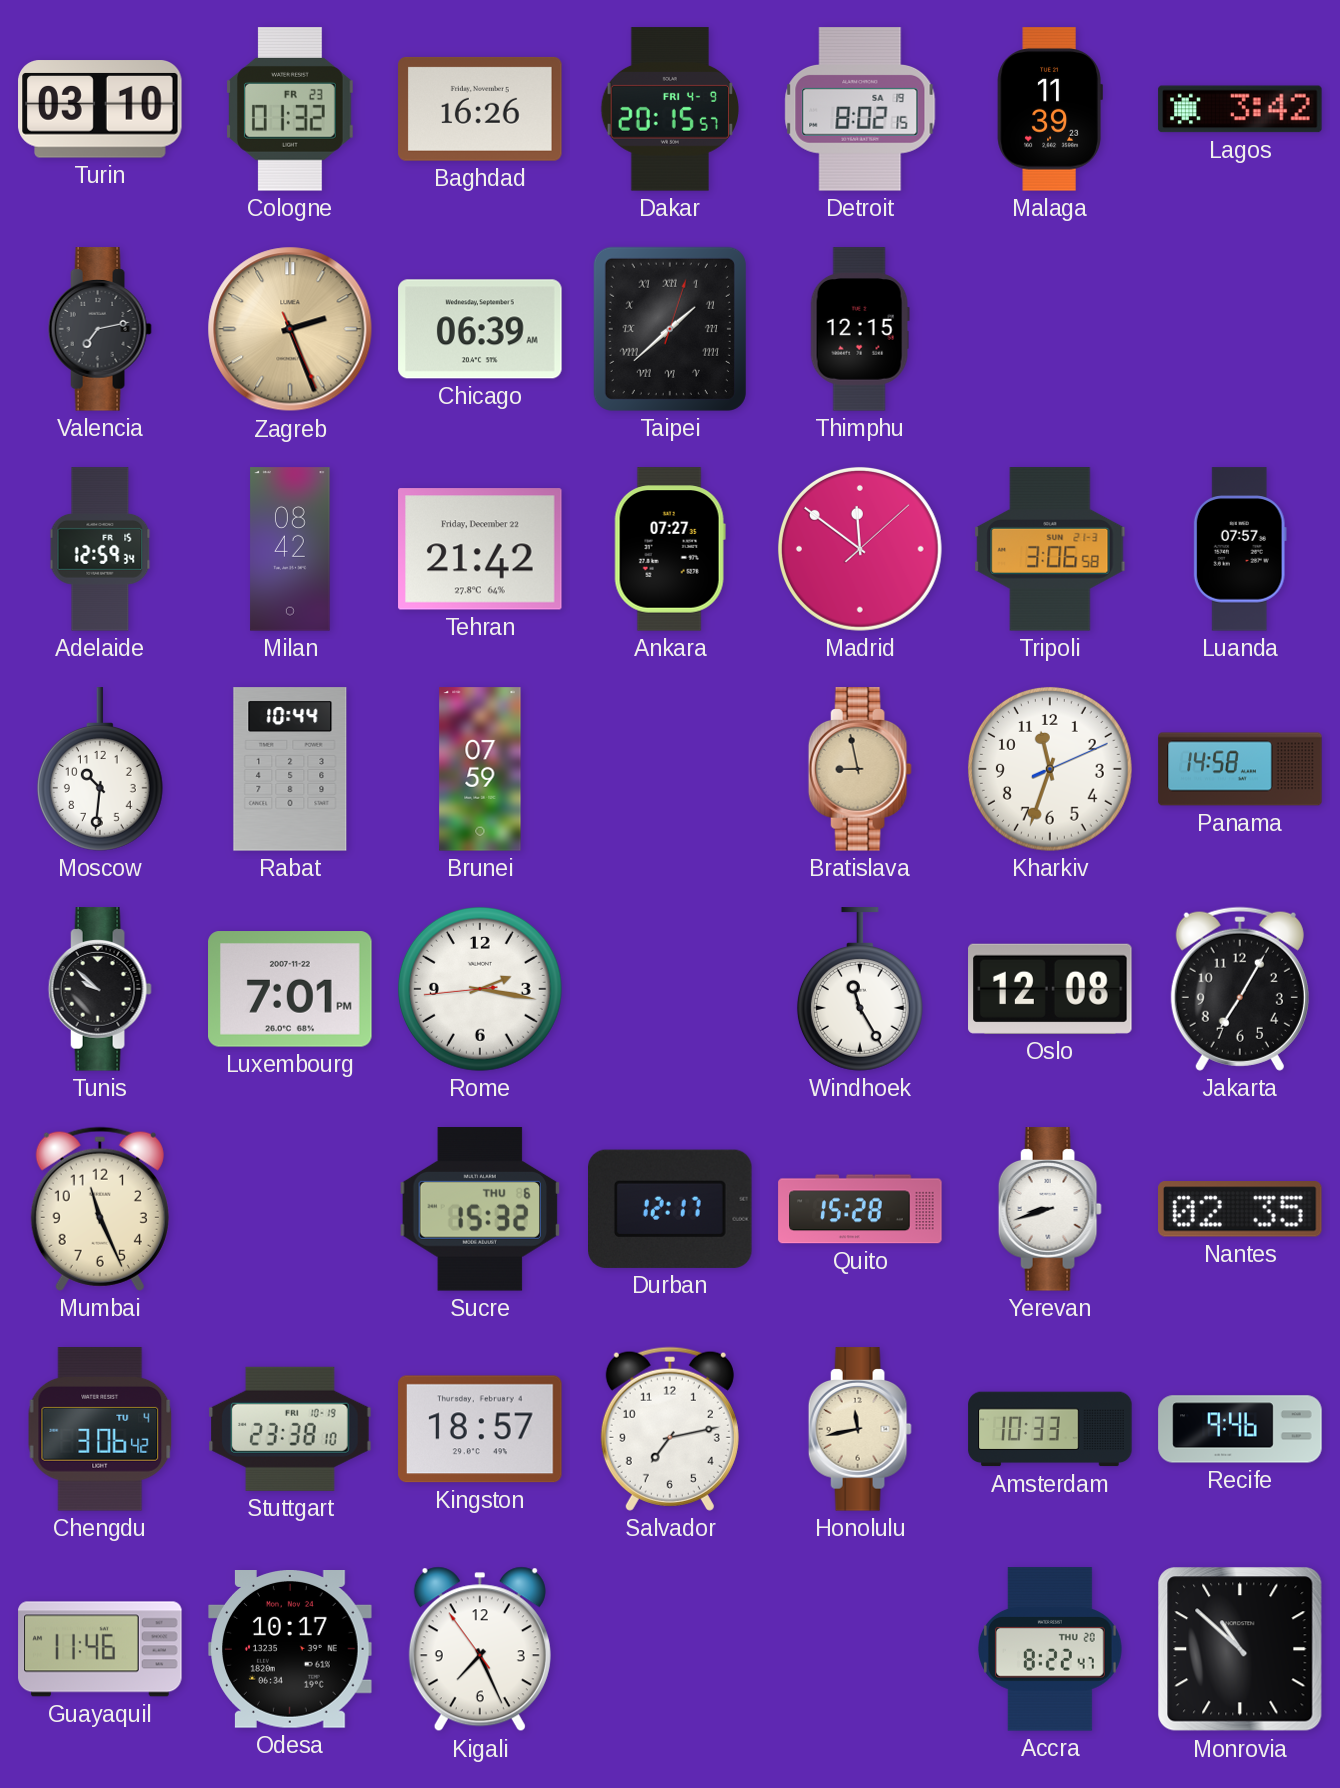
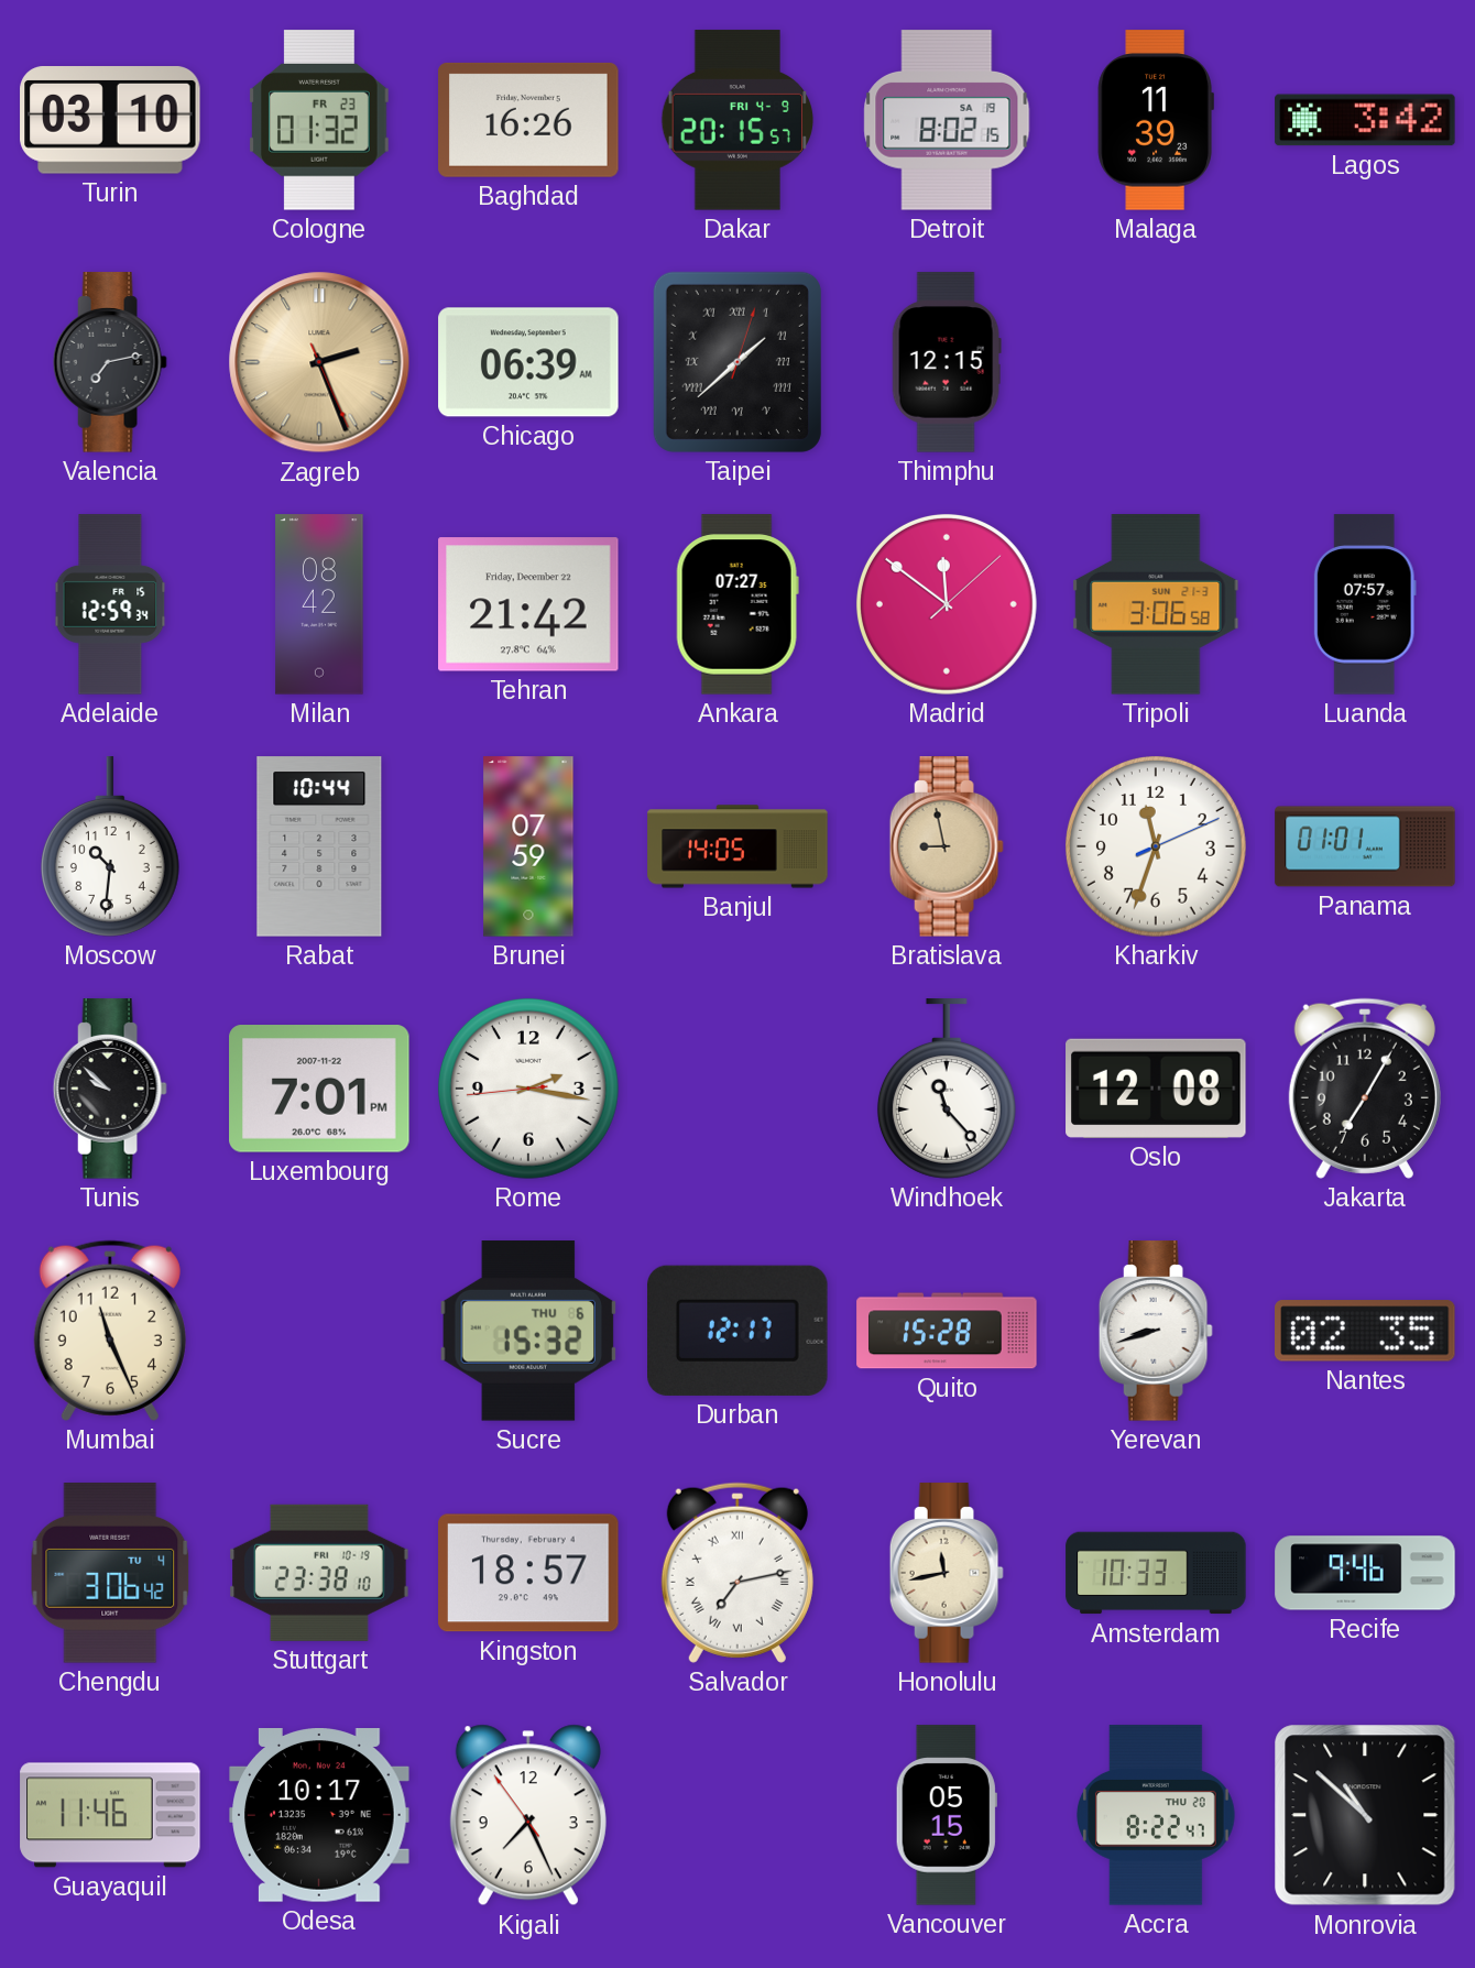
Banjul: none -> 14:05
Panama: 14:58 -> 01:01
Windhoek: 11:25 -> 11:23
Salvador numerals: Arabic -> Roman
Vancouver: none -> 05:15
